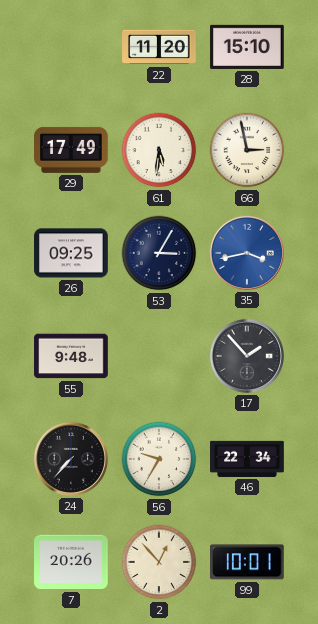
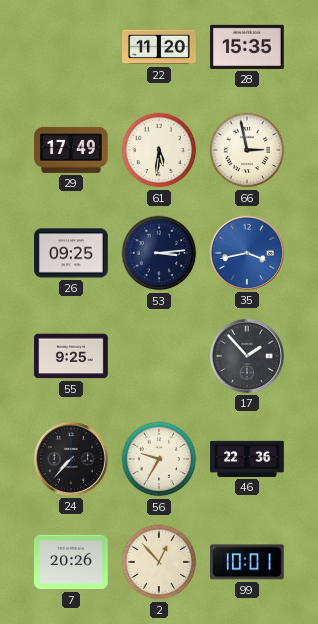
28: 15:10 -> 15:35
53: 3:05 -> 3:14
55: 9:48 -> 9:25
46: 22:34 -> 22:36
